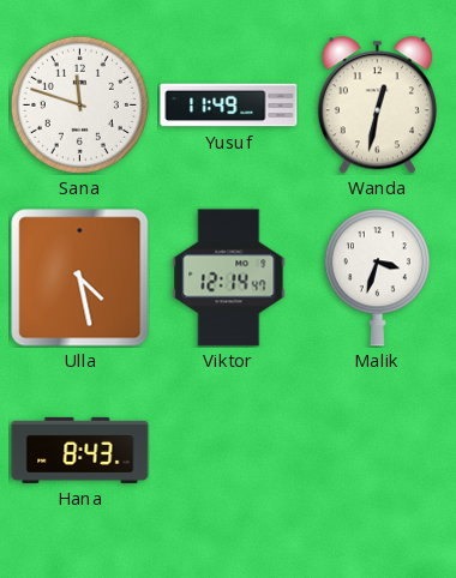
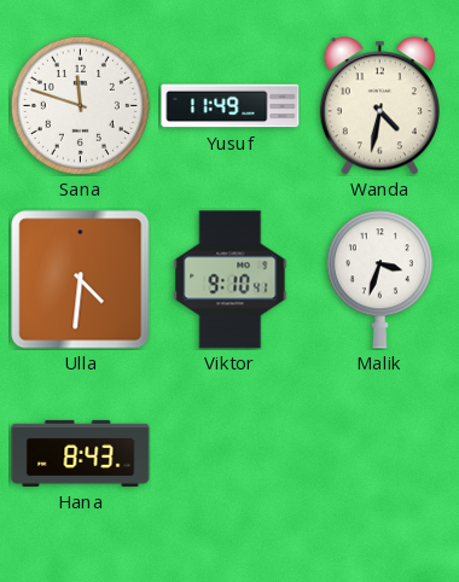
Wanda: 12:32 -> 4:32
Ulla: 4:28 -> 4:31
Viktor: 12:14 -> 9:10
